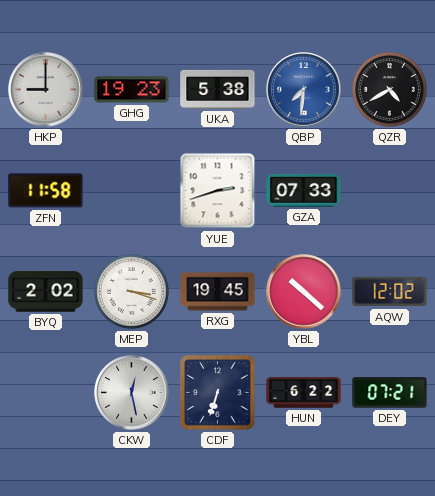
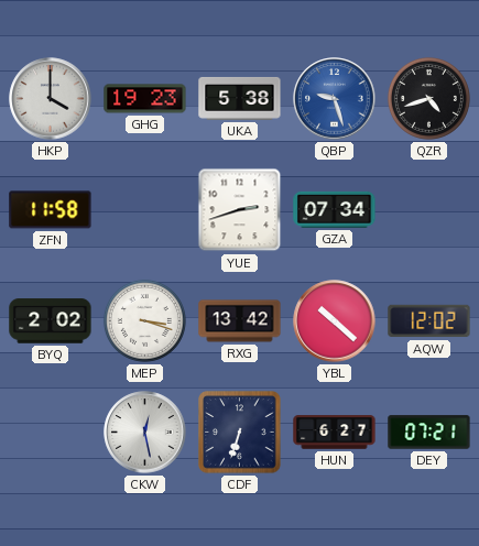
HKP: 9:00 -> 4:00
QBP: 7:31 -> 9:27
QZR: 4:40 -> 4:42
GZA: 07:33 -> 07:34
RXG: 19:45 -> 13:42
HUN: 6:22 -> 6:27
